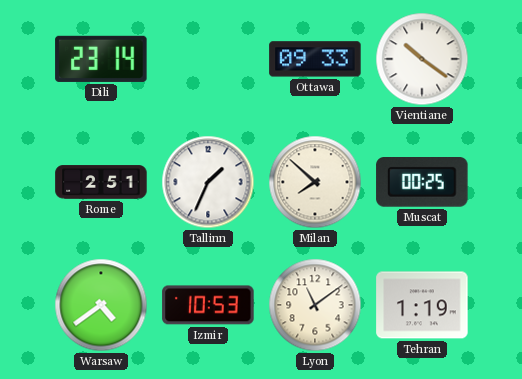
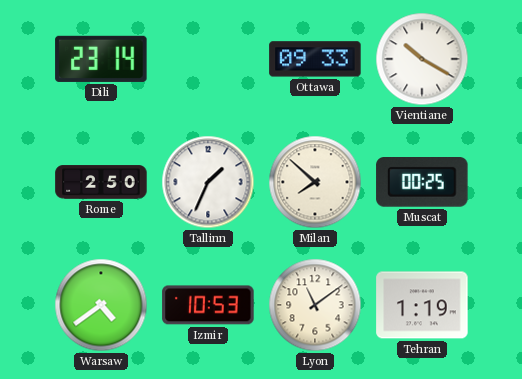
Vientiane: 10:21 -> 10:20
Rome: 2:51 -> 2:50
